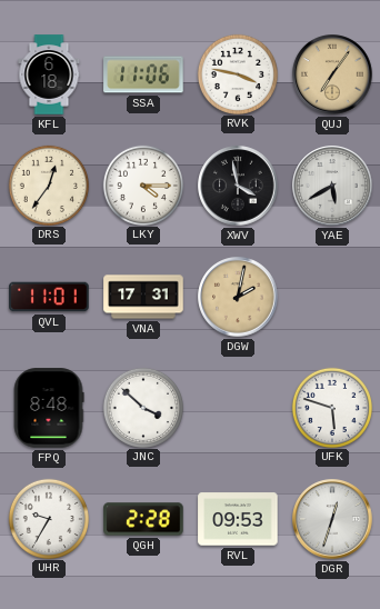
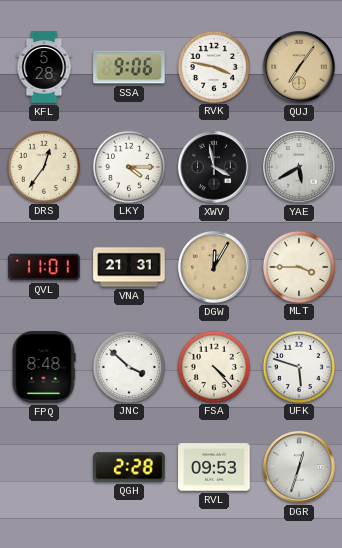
KFL: 6:18 -> 5:28
SSA: 11:06 -> 9:06
VNA: 17:31 -> 21:31
DGW: 2:02 -> 12:05
MLT: none -> 3:45
FSA: none -> 4:23
UHR: 9:35 -> none
